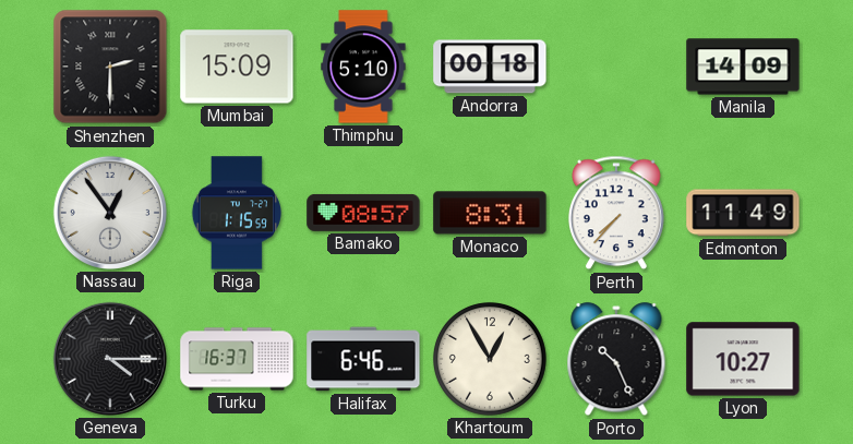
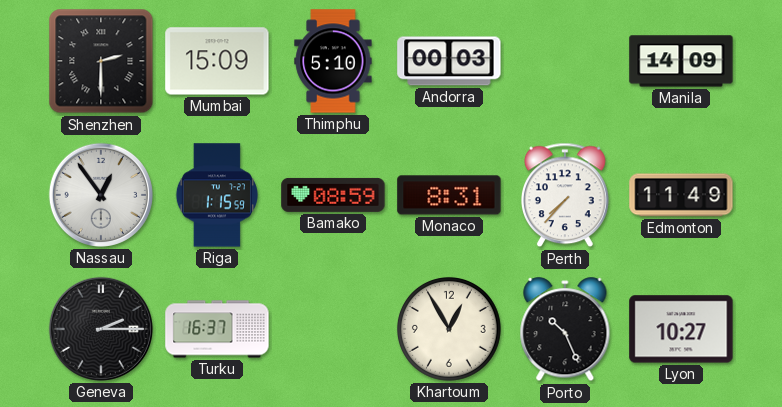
Andorra: 00:18 -> 00:03
Bamako: 08:57 -> 08:59
Geneva: 4:15 -> 2:15
Halifax: 6:46 -> none
